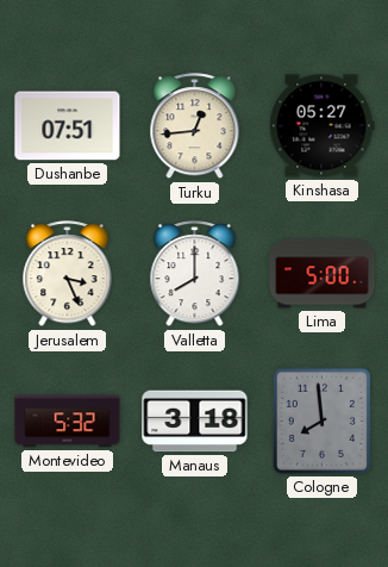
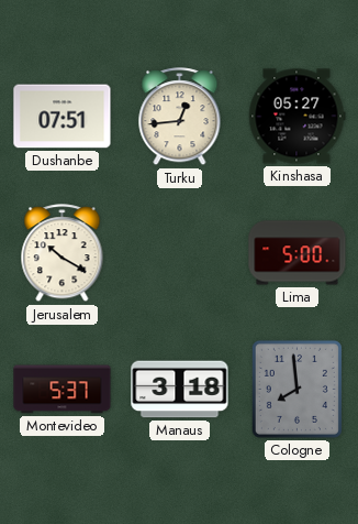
Jerusalem: 3:26 -> 10:20
Valletta: 8:00 -> none
Montevideo: 5:32 -> 5:37
